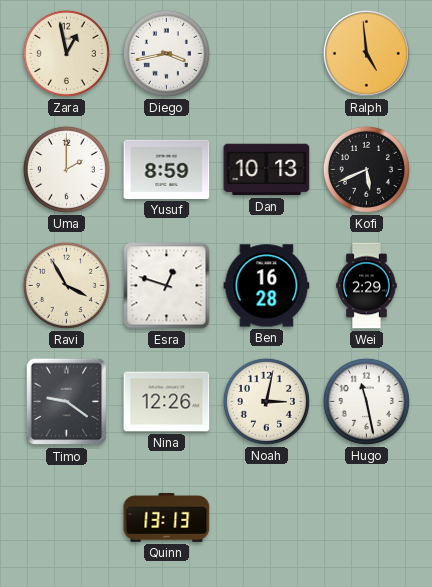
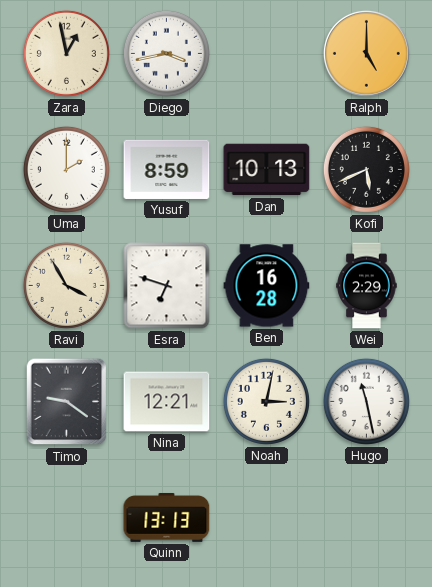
Ralph: 4:59 -> 5:00
Esra: 12:48 -> 6:48
Nina: 12:26 -> 12:21
